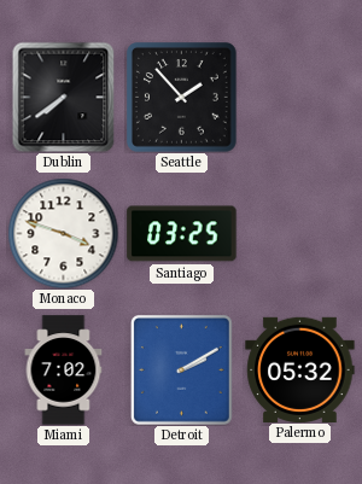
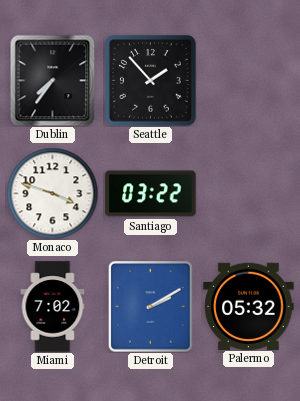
Dublin: 7:39 -> 7:36
Santiago: 03:25 -> 03:22
